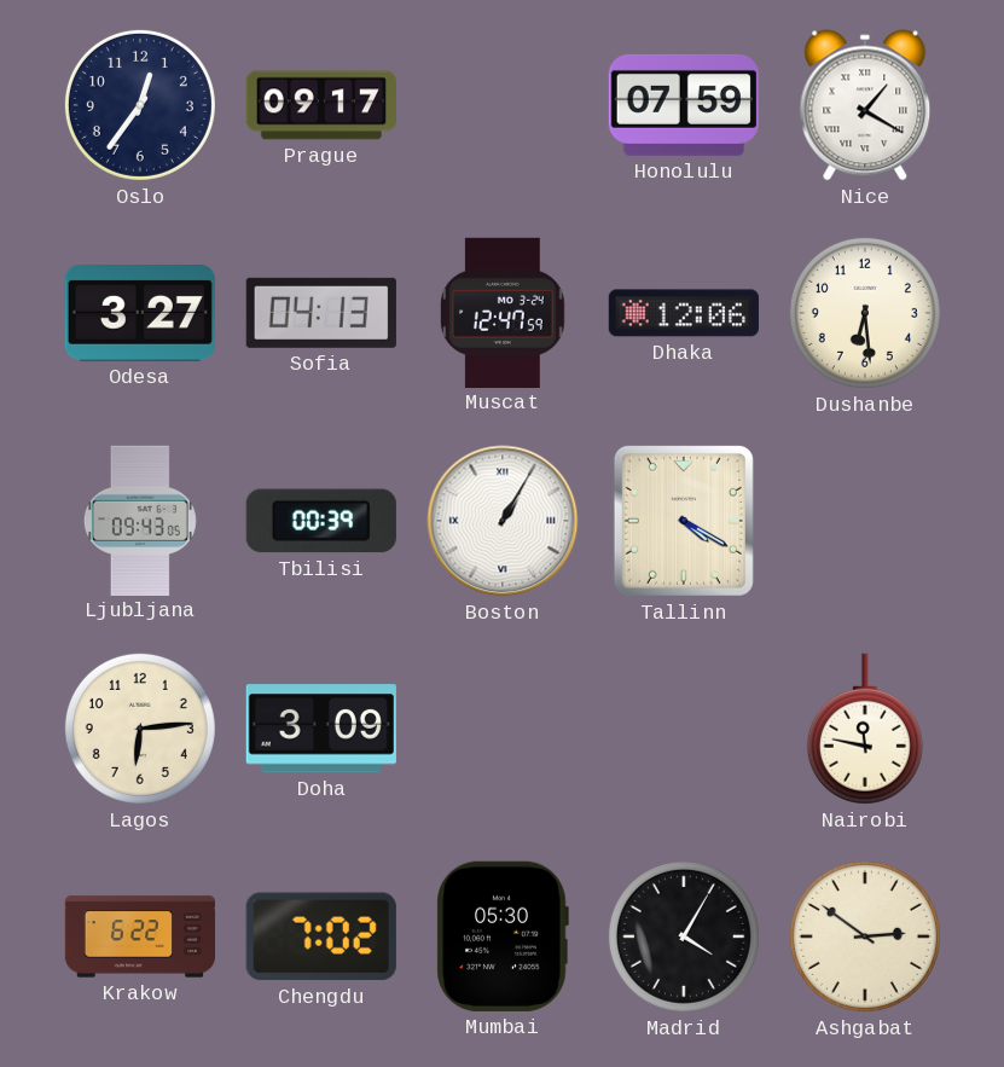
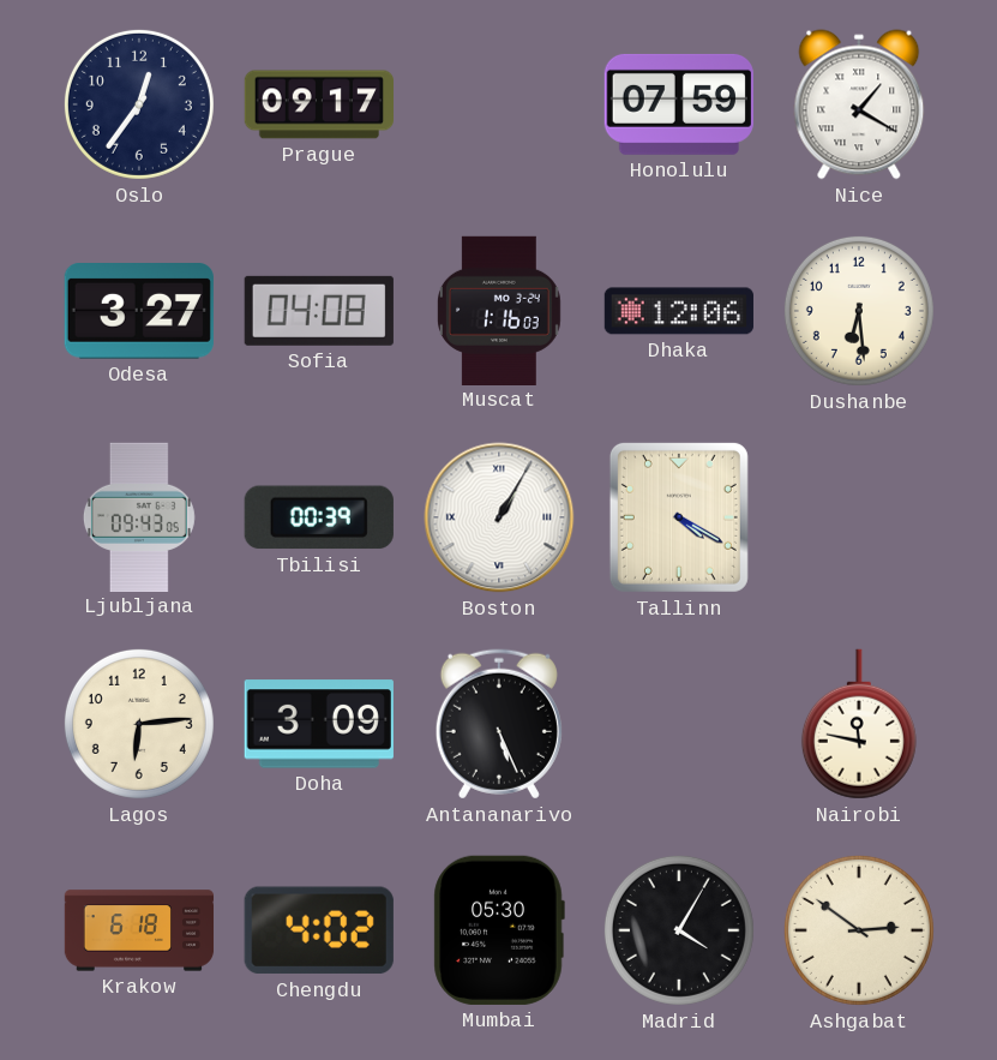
Sofia: 04:13 -> 04:08
Muscat: 12:47 -> 1:16
Antananarivo: none -> 5:26
Krakow: 6:22 -> 6:18
Chengdu: 7:02 -> 4:02
